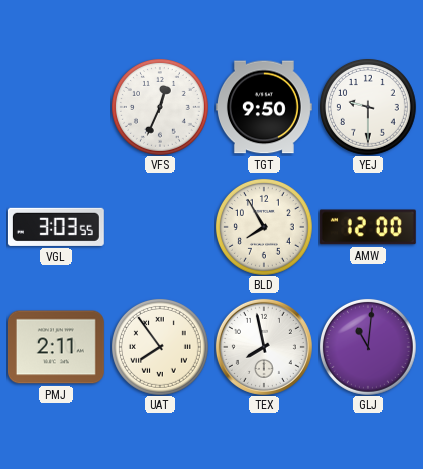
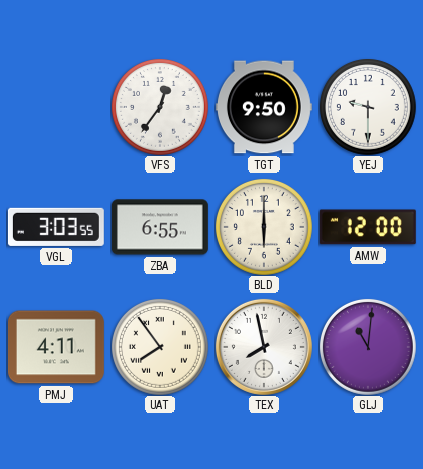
VFS: 12:34 -> 12:36
ZBA: none -> 6:55
BLD: 7:55 -> 6:00
PMJ: 2:11 -> 4:11
